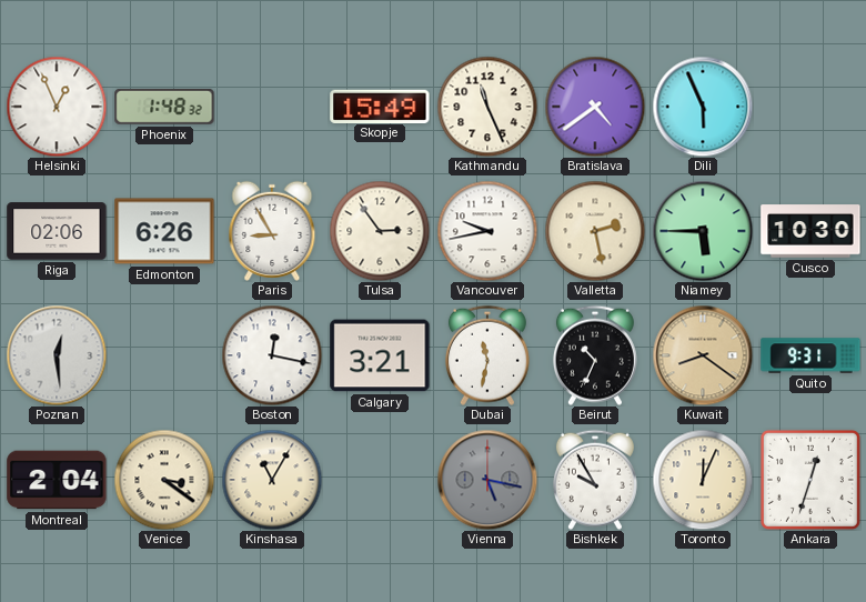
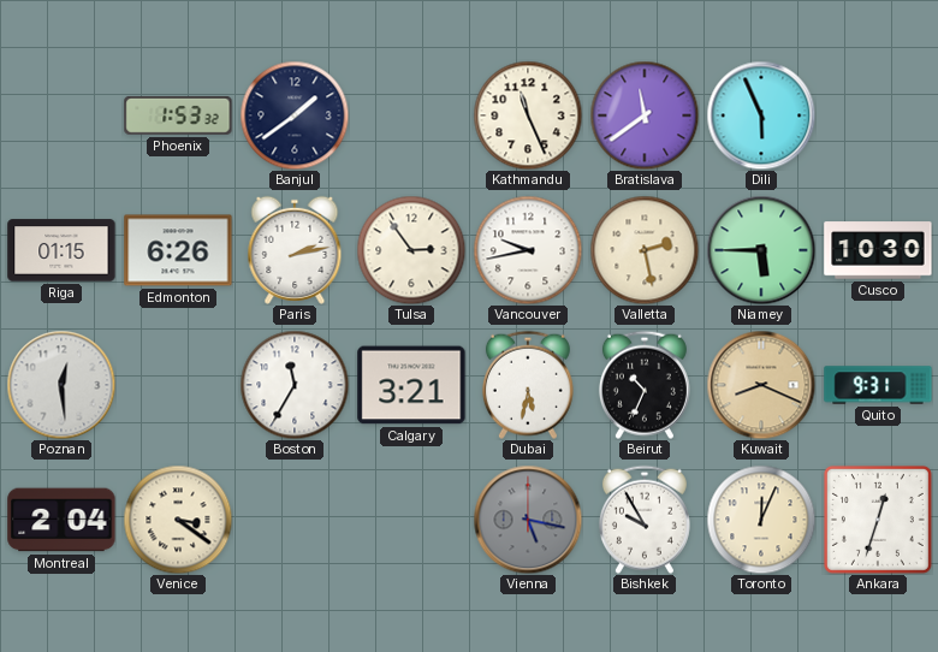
Helsinki: 12:56 -> none
Phoenix: 1:48 -> 1:53
Banjul: none -> 1:39
Skopje: 15:49 -> none
Bratislava: 4:39 -> 11:39
Riga: 02:06 -> 01:15
Paris: 8:55 -> 2:13
Boston: 12:17 -> 11:35
Dubai: 11:32 -> 5:32
Kuwait: 8:21 -> 8:19
Kinshasa: 11:05 -> none
